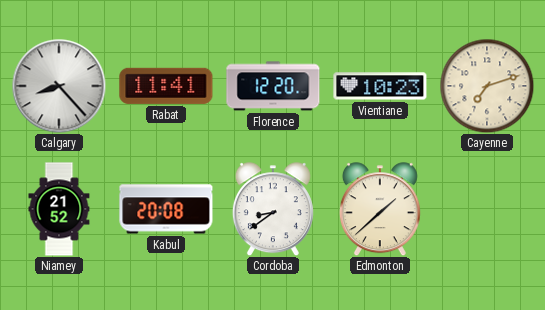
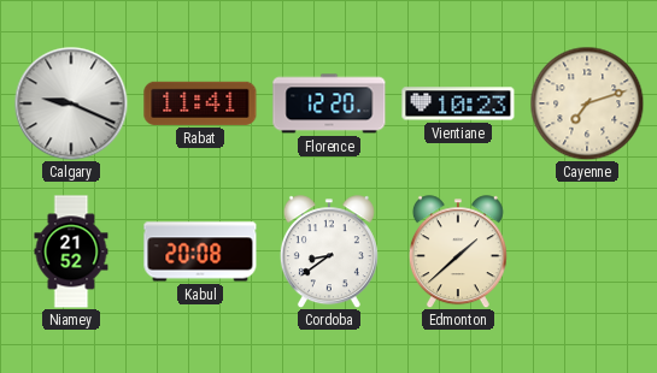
Calgary: 8:23 -> 9:19
